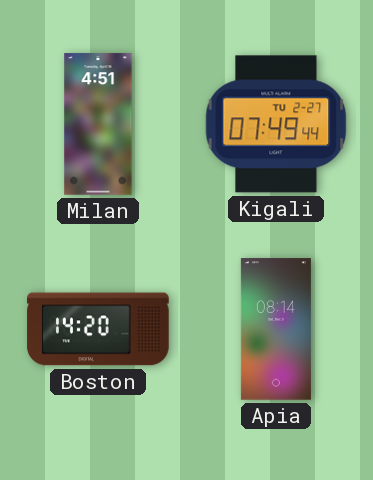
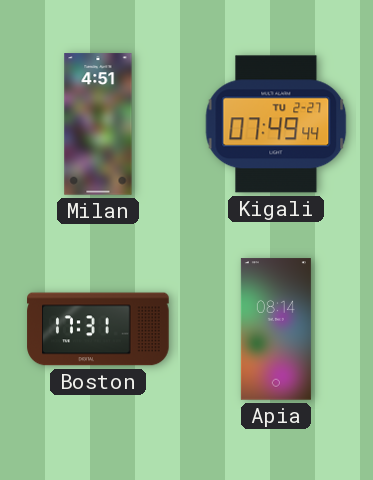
Boston: 14:20 -> 17:31
